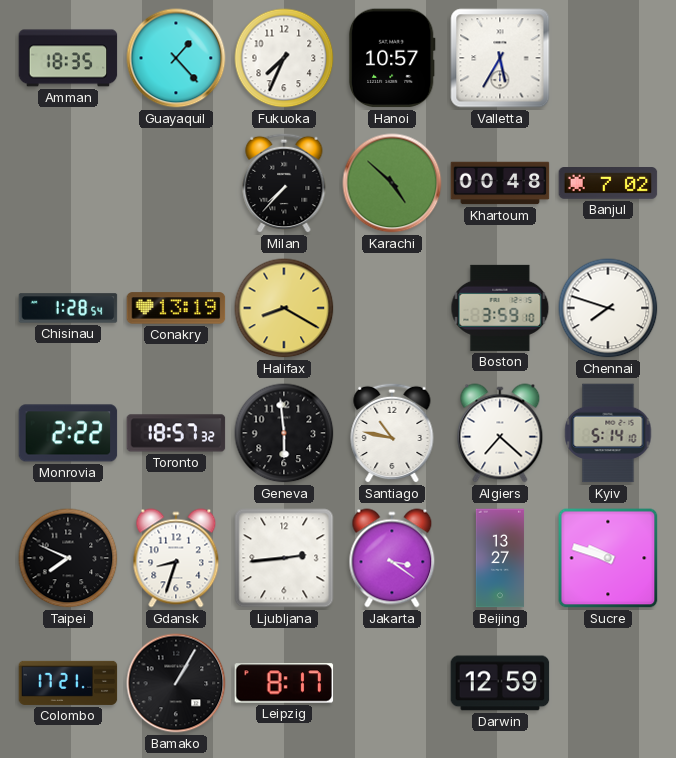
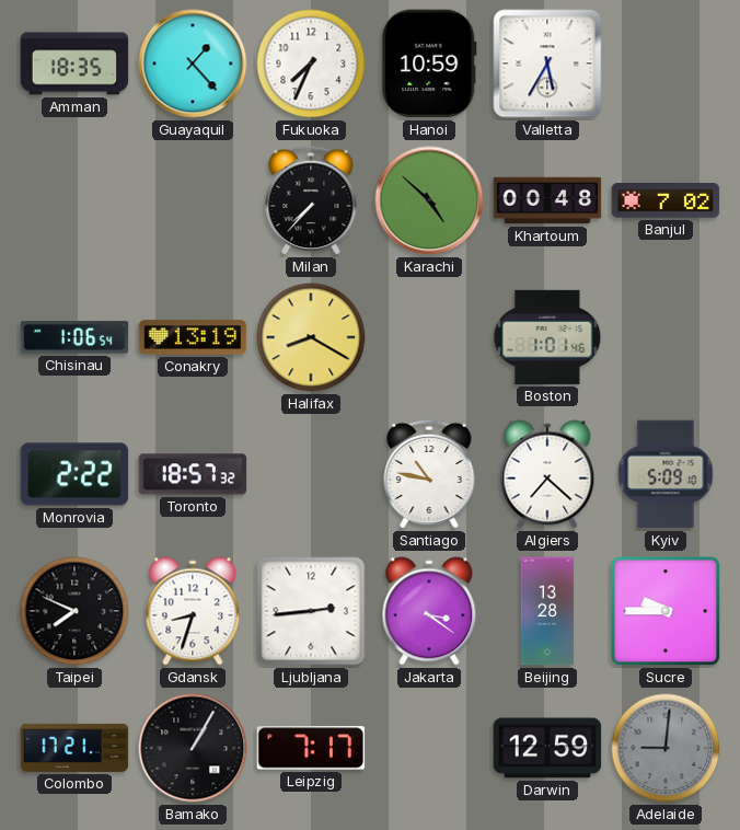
Hanoi: 10:57 -> 10:59
Chisinau: 1:28 -> 1:06
Boston: 3:59 -> 1:01
Chennai: 7:48 -> none
Geneva: 5:59 -> none
Kyiv: 5:14 -> 5:09
Beijing: 13:27 -> 13:28
Sucre: 9:48 -> 9:45
Leipzig: 8:17 -> 7:17
Adelaide: none -> 9:01
